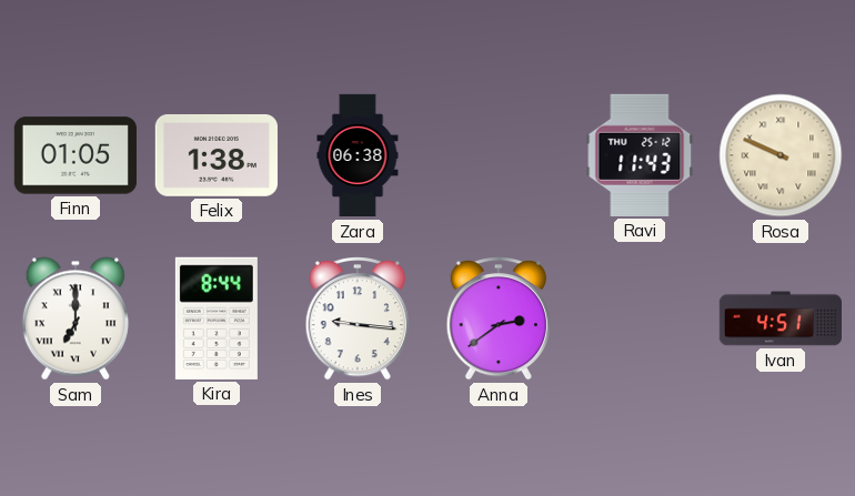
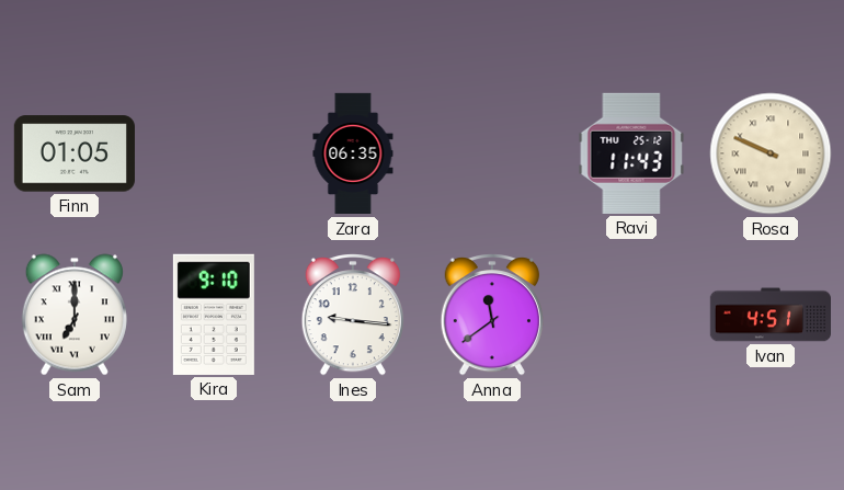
Felix: 1:38 -> none
Zara: 06:38 -> 06:35
Kira: 8:44 -> 9:10
Anna: 2:39 -> 11:39
